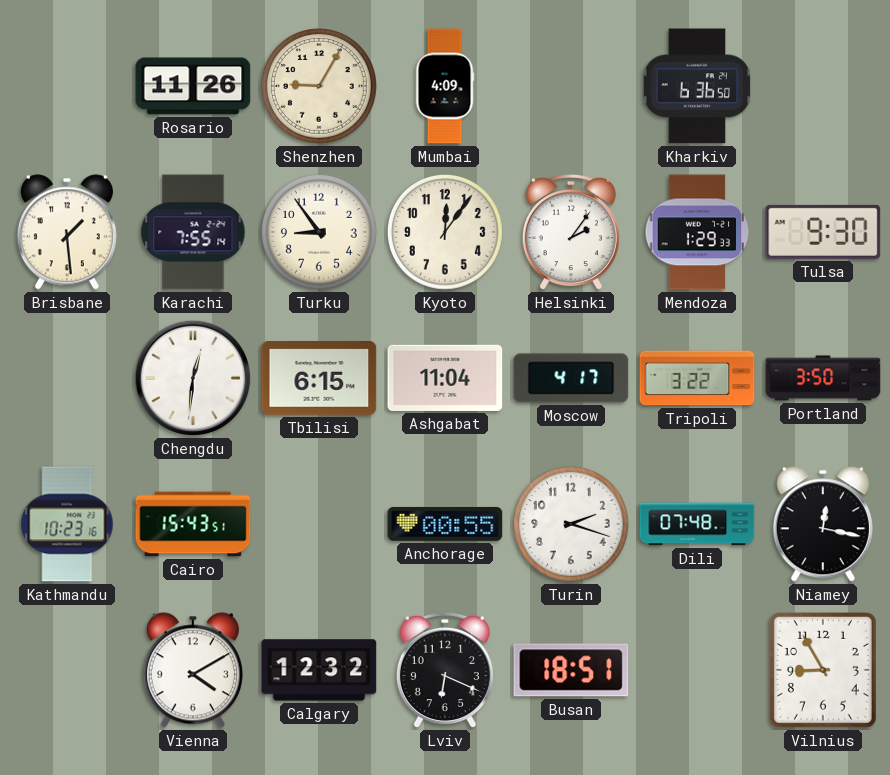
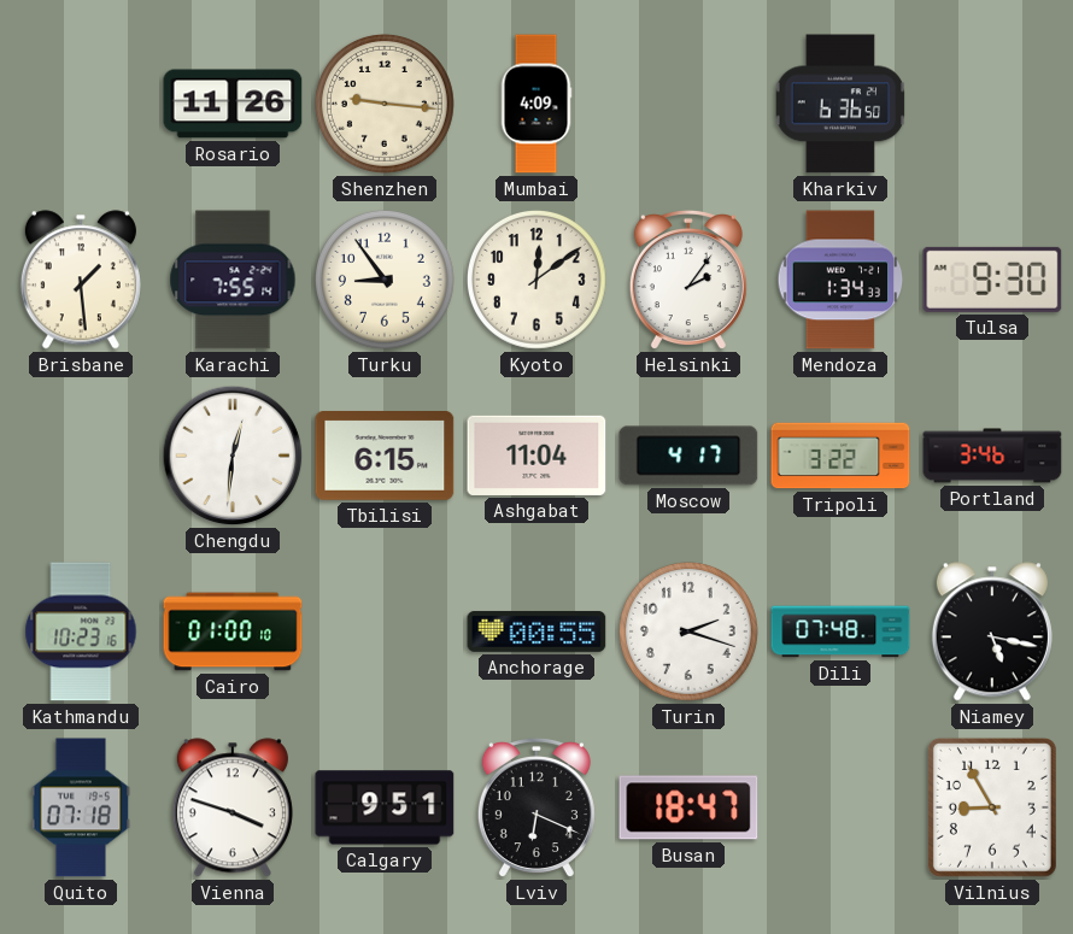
Shenzhen: 9:05 -> 9:16
Kyoto: 12:06 -> 12:09
Mendoza: 1:29 -> 1:34
Portland: 3:50 -> 3:46
Cairo: 15:43 -> 01:00
Niamey: 12:17 -> 5:17
Quito: none -> 07:18
Vienna: 4:10 -> 3:48
Calgary: 12:32 -> 9:51
Busan: 18:51 -> 18:47
